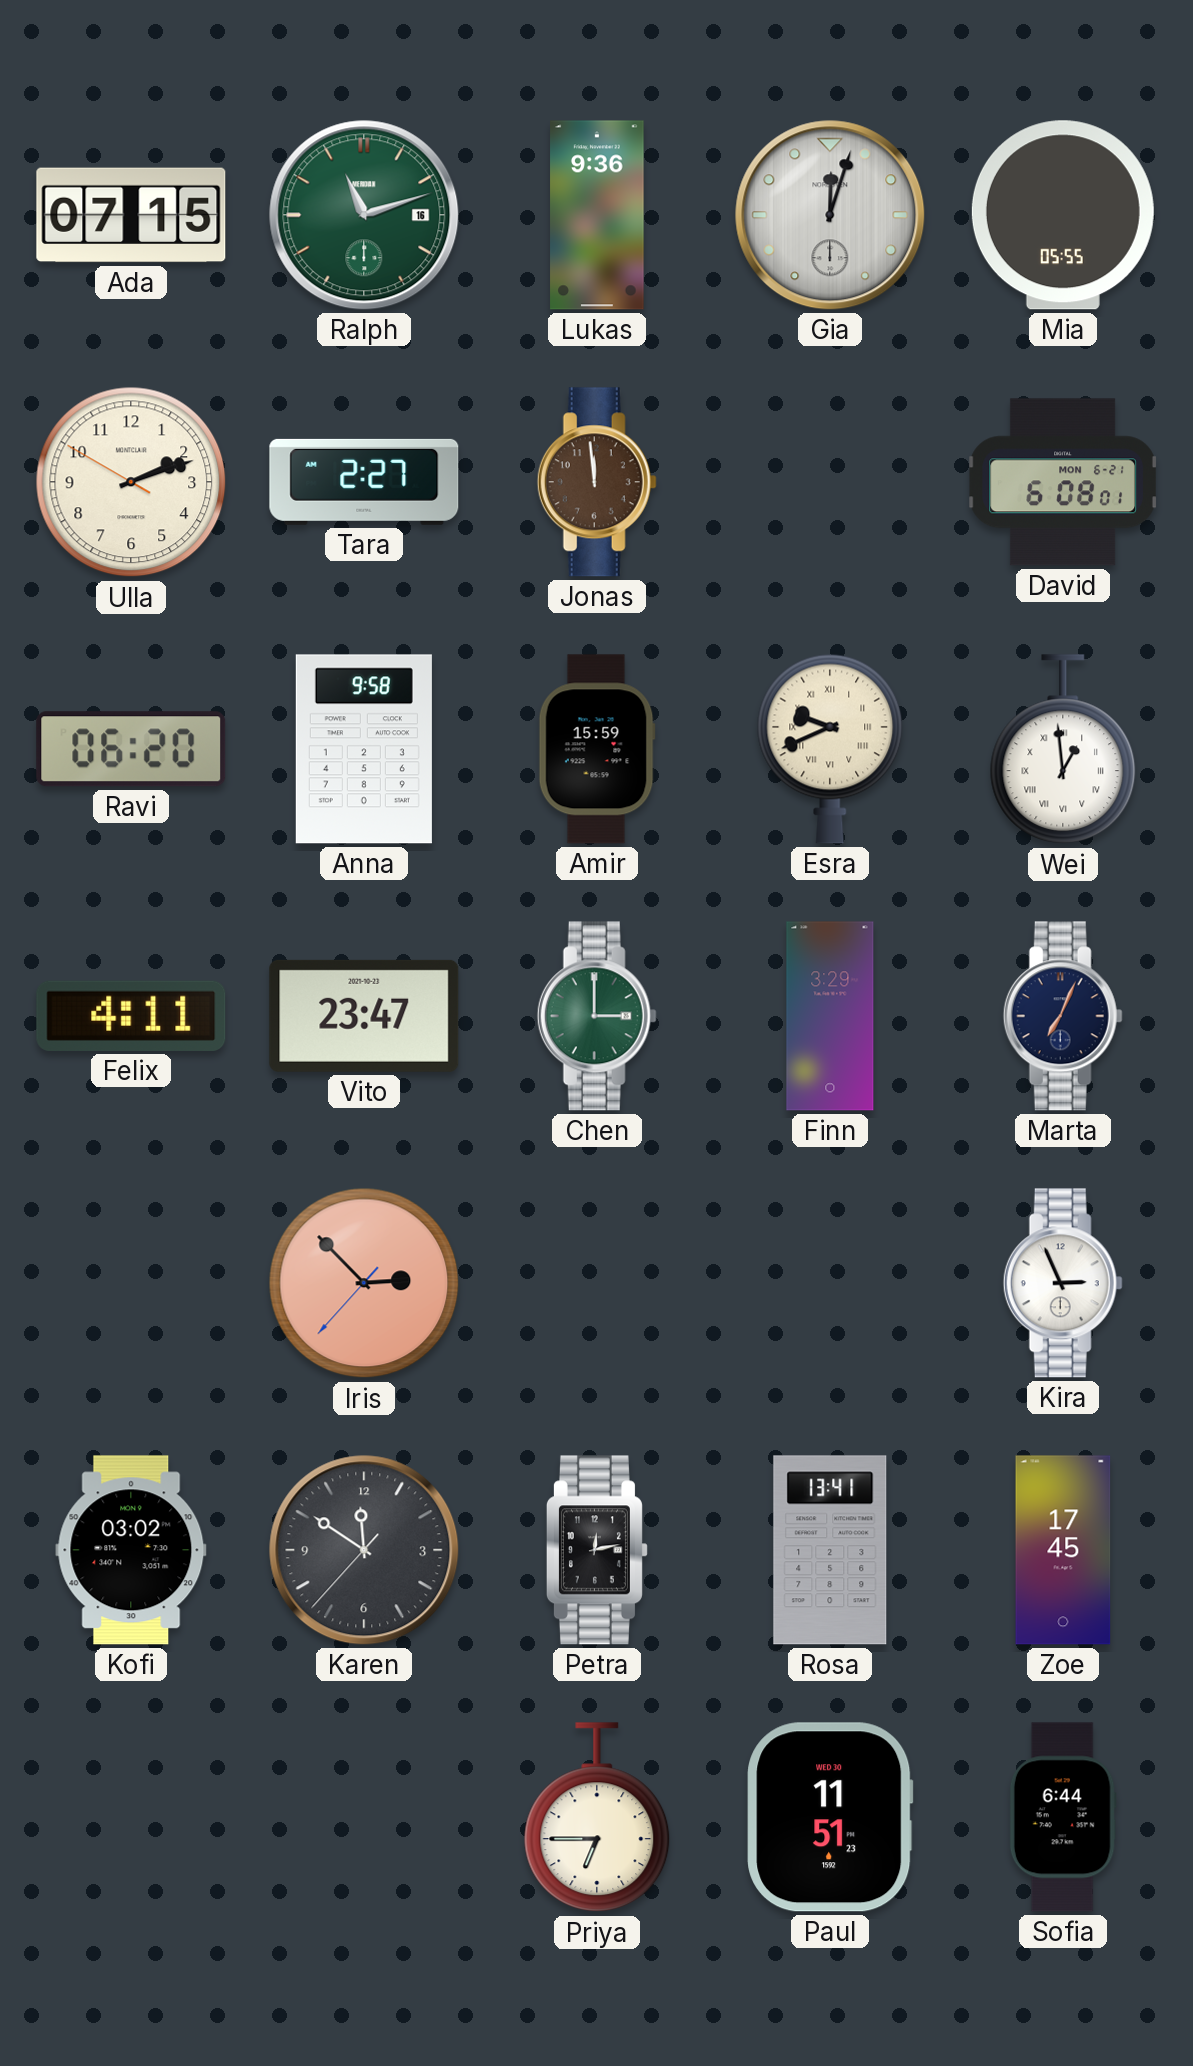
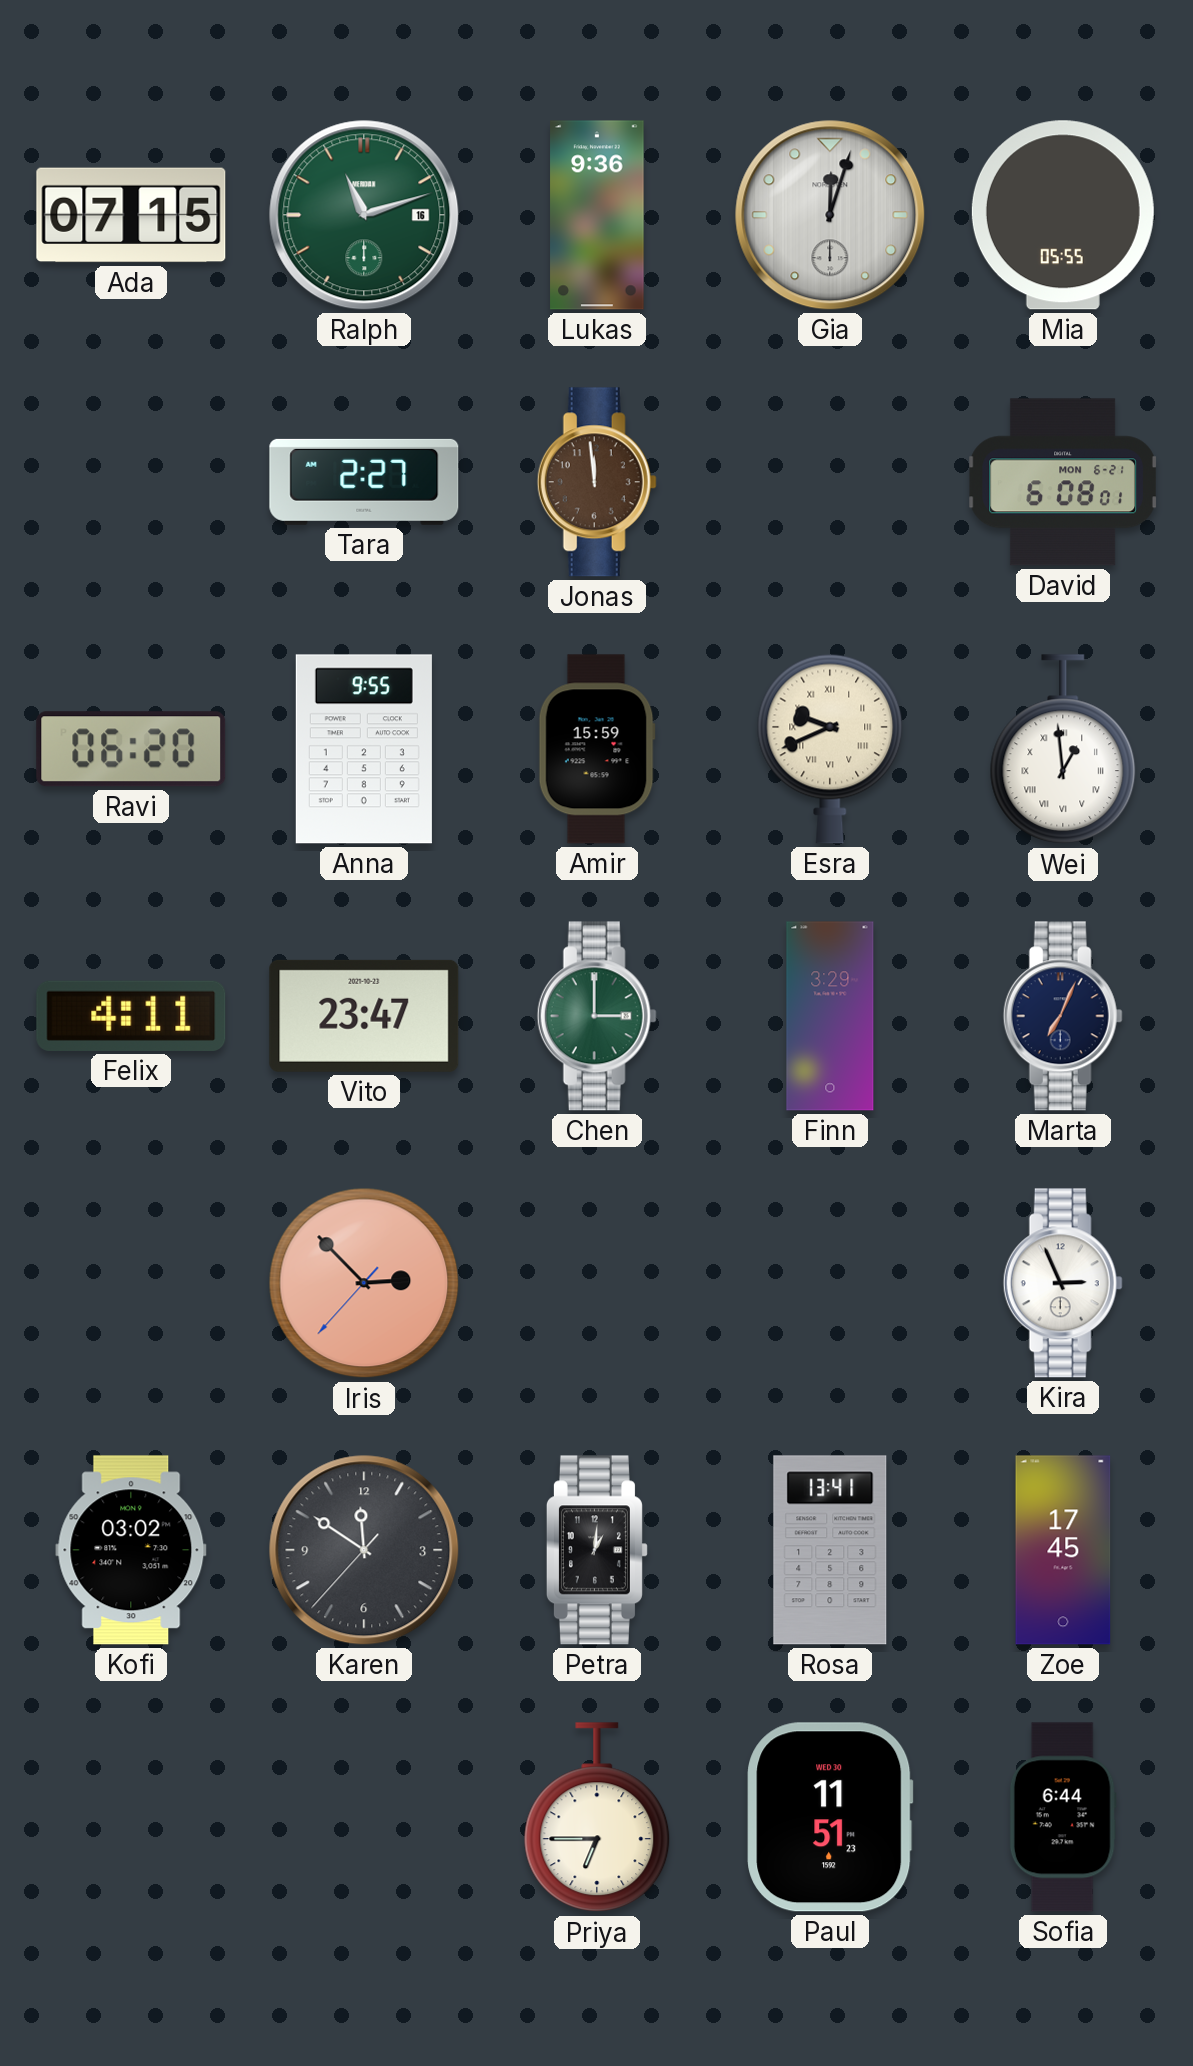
Ulla: 2:11 -> none
Anna: 9:58 -> 9:55
Petra: 12:13 -> 1:01
